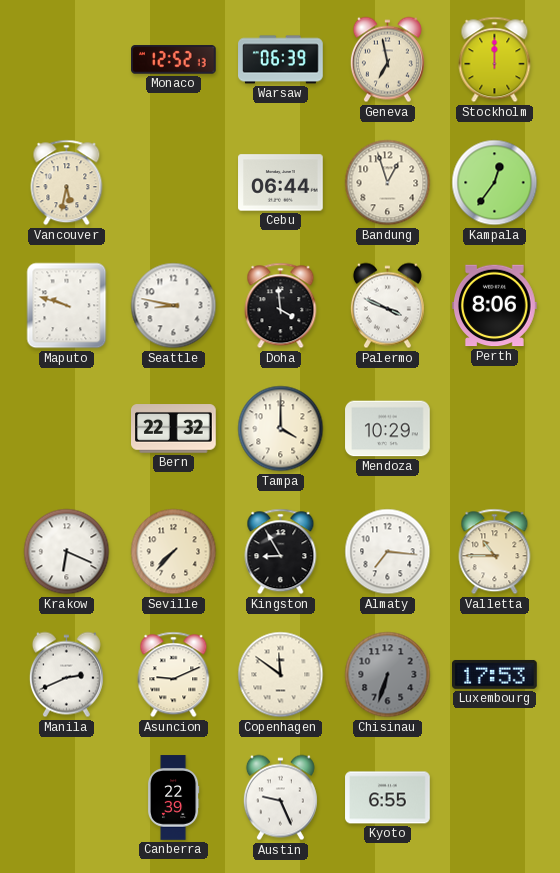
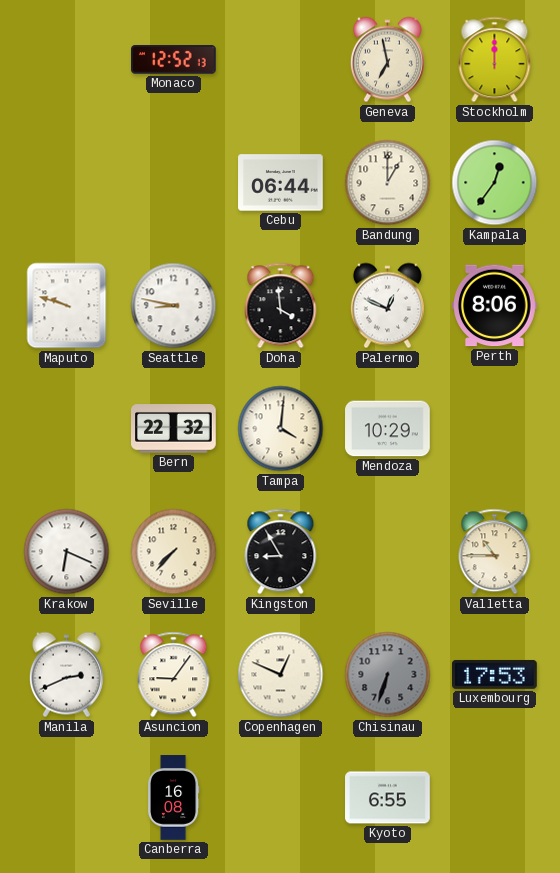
Warsaw: 06:39 -> none
Vancouver: 5:32 -> none
Bandung: 12:57 -> 1:00
Palermo: 3:49 -> 12:49
Tampa: 4:00 -> 4:01
Almaty: 7:16 -> none
Asuncion: 9:11 -> 9:06
Copenhagen: 11:51 -> 12:49
Canberra: 22:39 -> 16:08
Austin: 9:26 -> none
